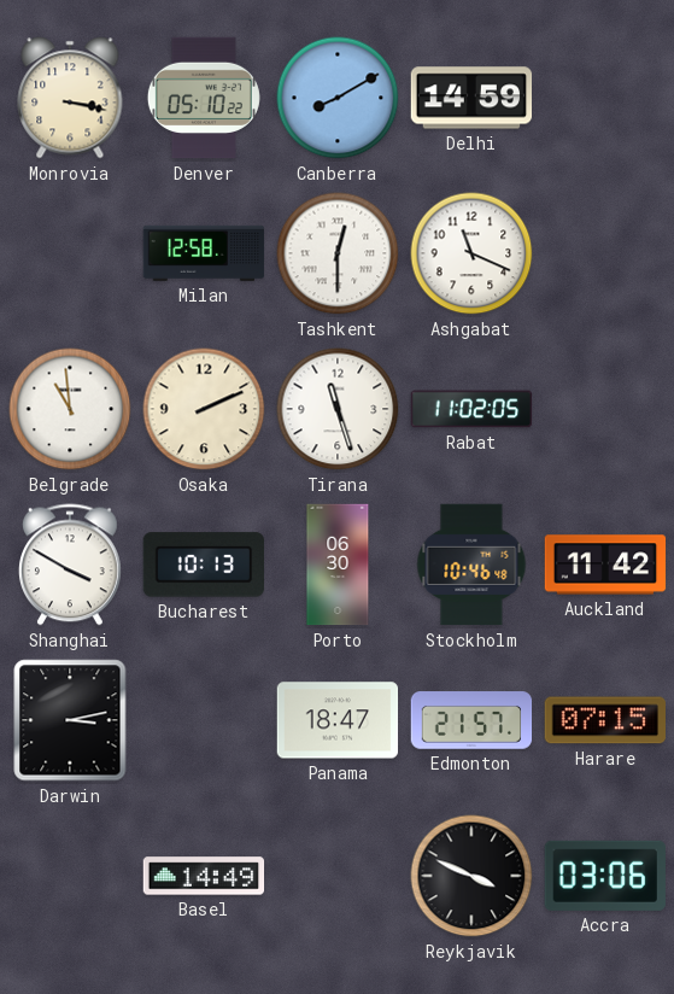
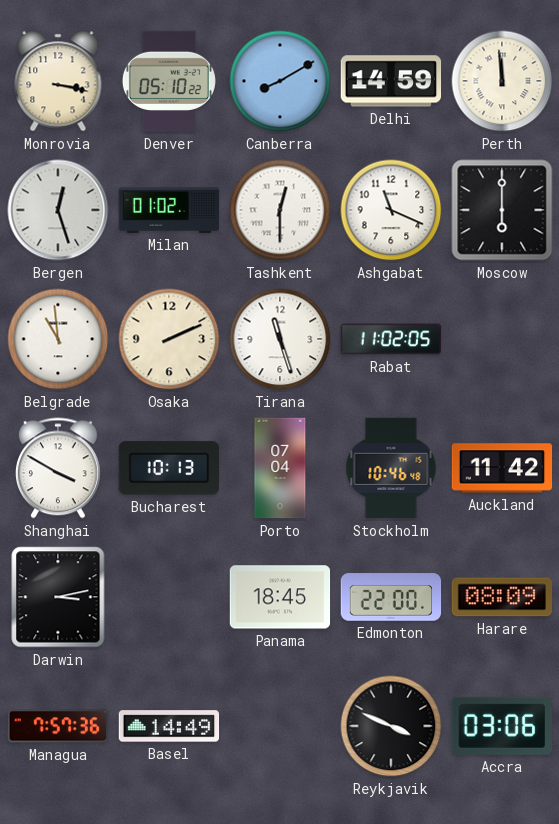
Perth: none -> 11:59
Bergen: none -> 12:27
Milan: 12:58 -> 01:02
Moscow: none -> 6:00
Porto: 06:30 -> 07:04
Panama: 18:47 -> 18:45
Edmonton: 21:57 -> 22:00
Harare: 07:15 -> 08:09
Managua: none -> 7:57
